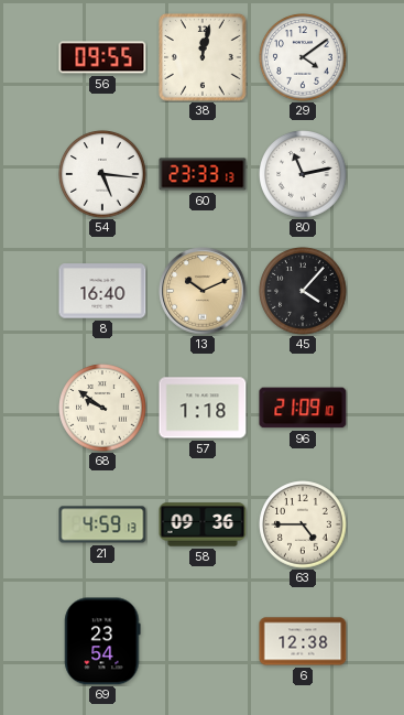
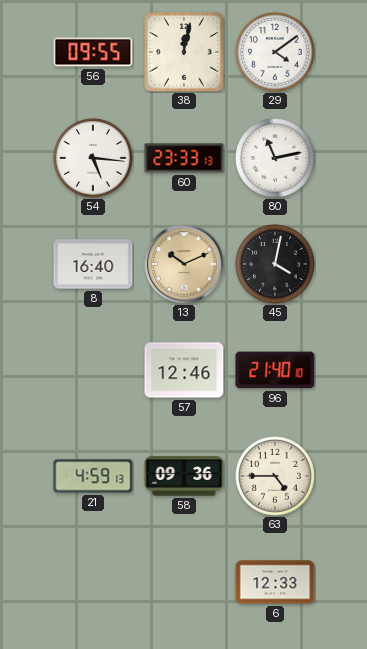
45: 4:07 -> 4:02
68: 9:51 -> none
57: 1:18 -> 12:46
96: 21:09 -> 21:40
69: 23:54 -> none
6: 12:38 -> 12:33
